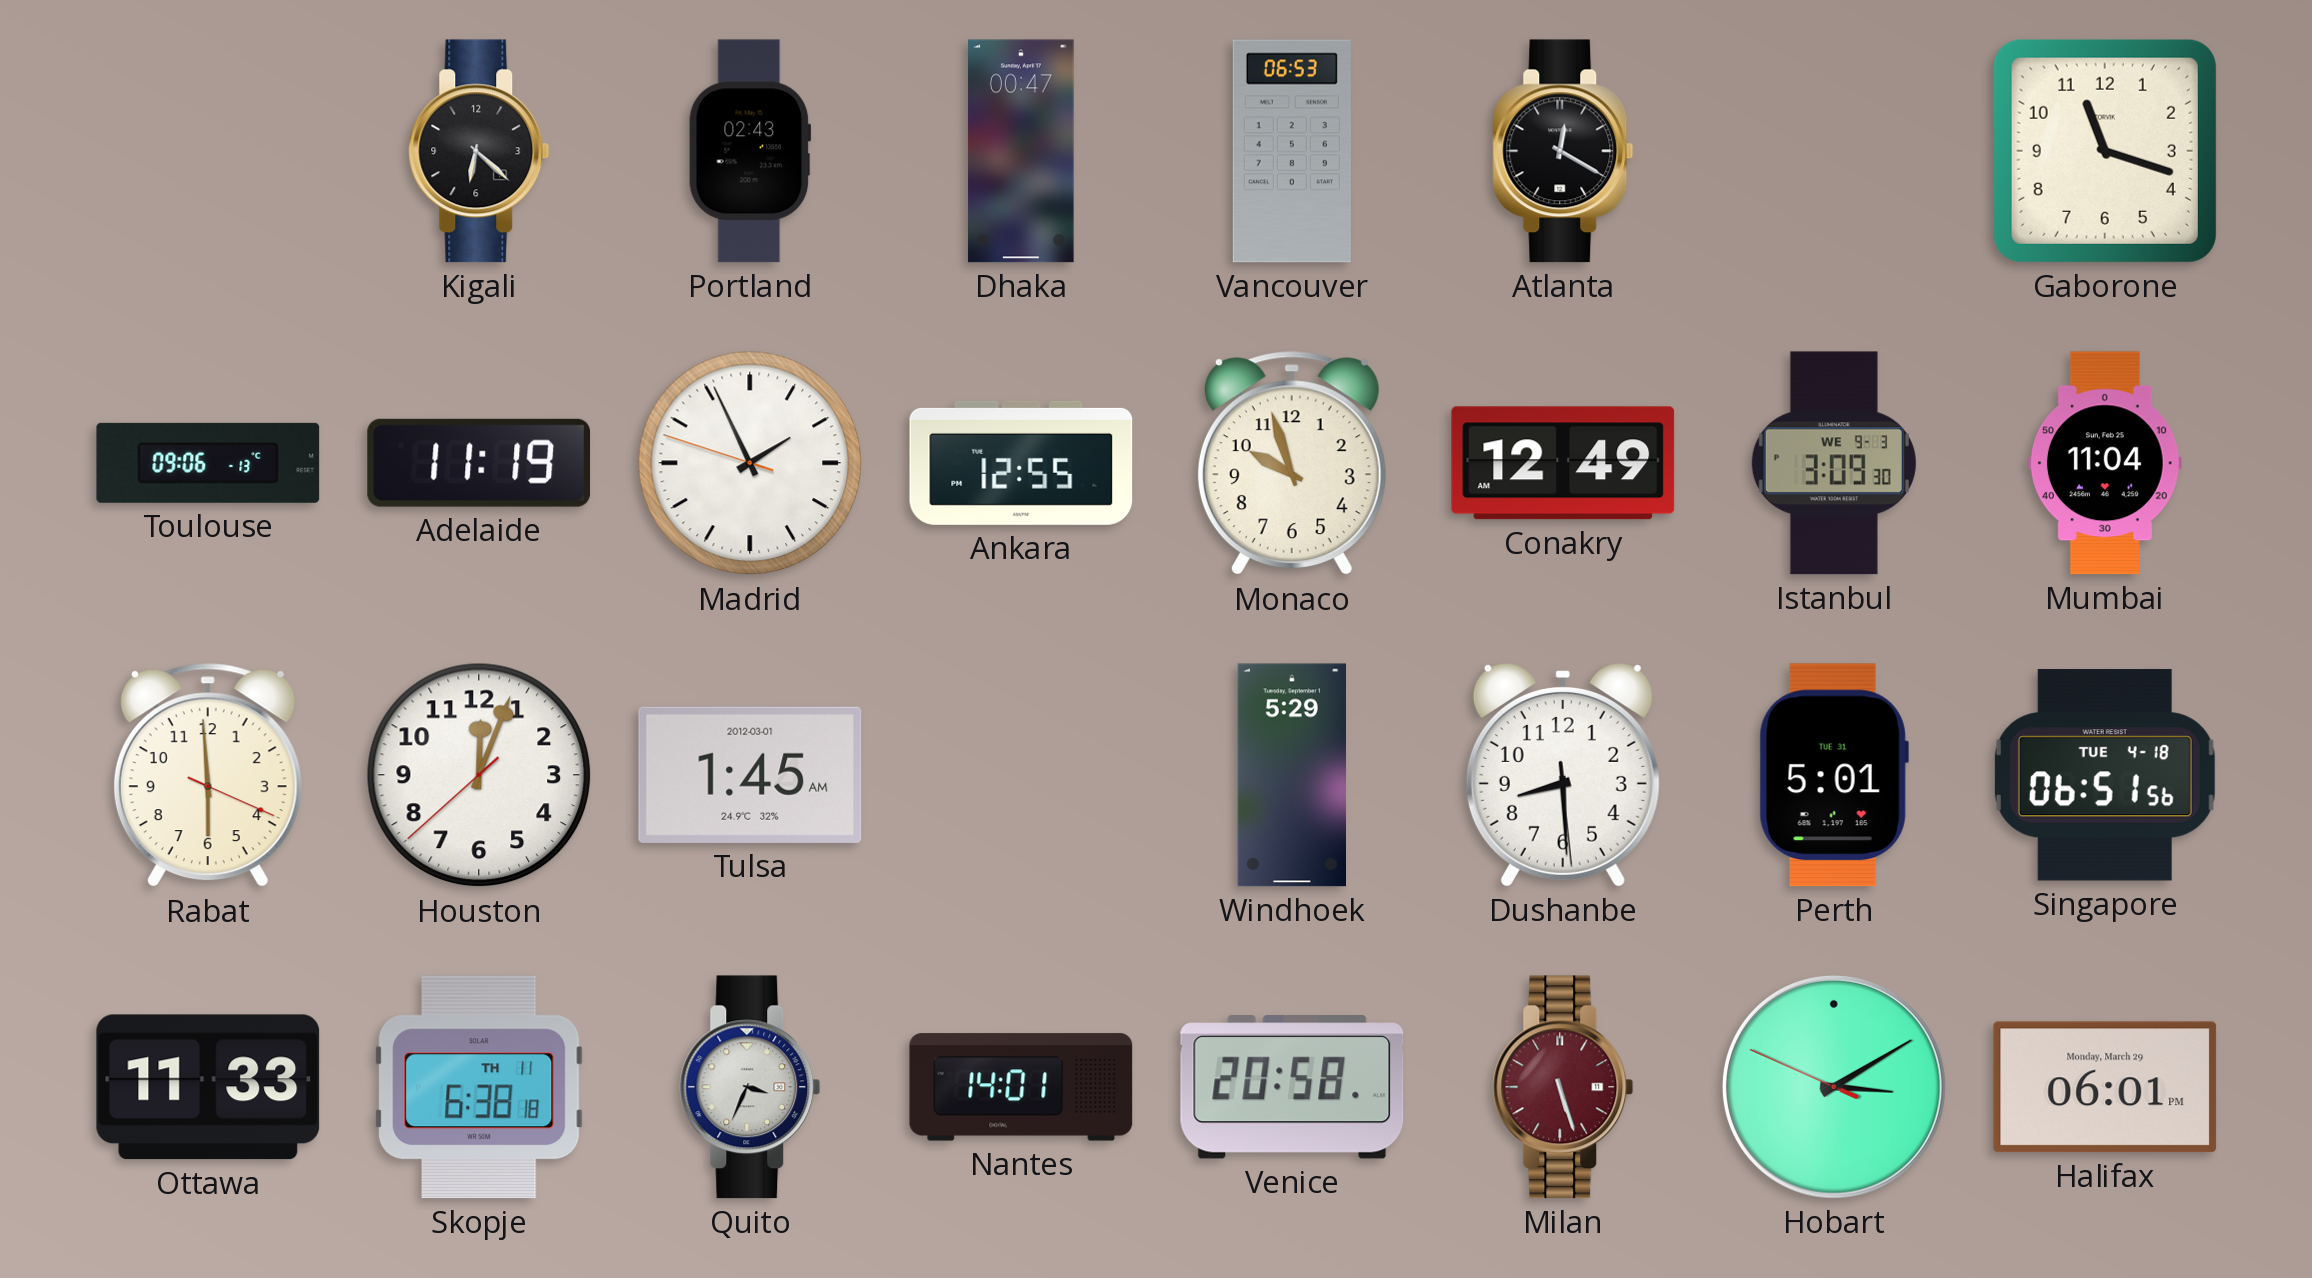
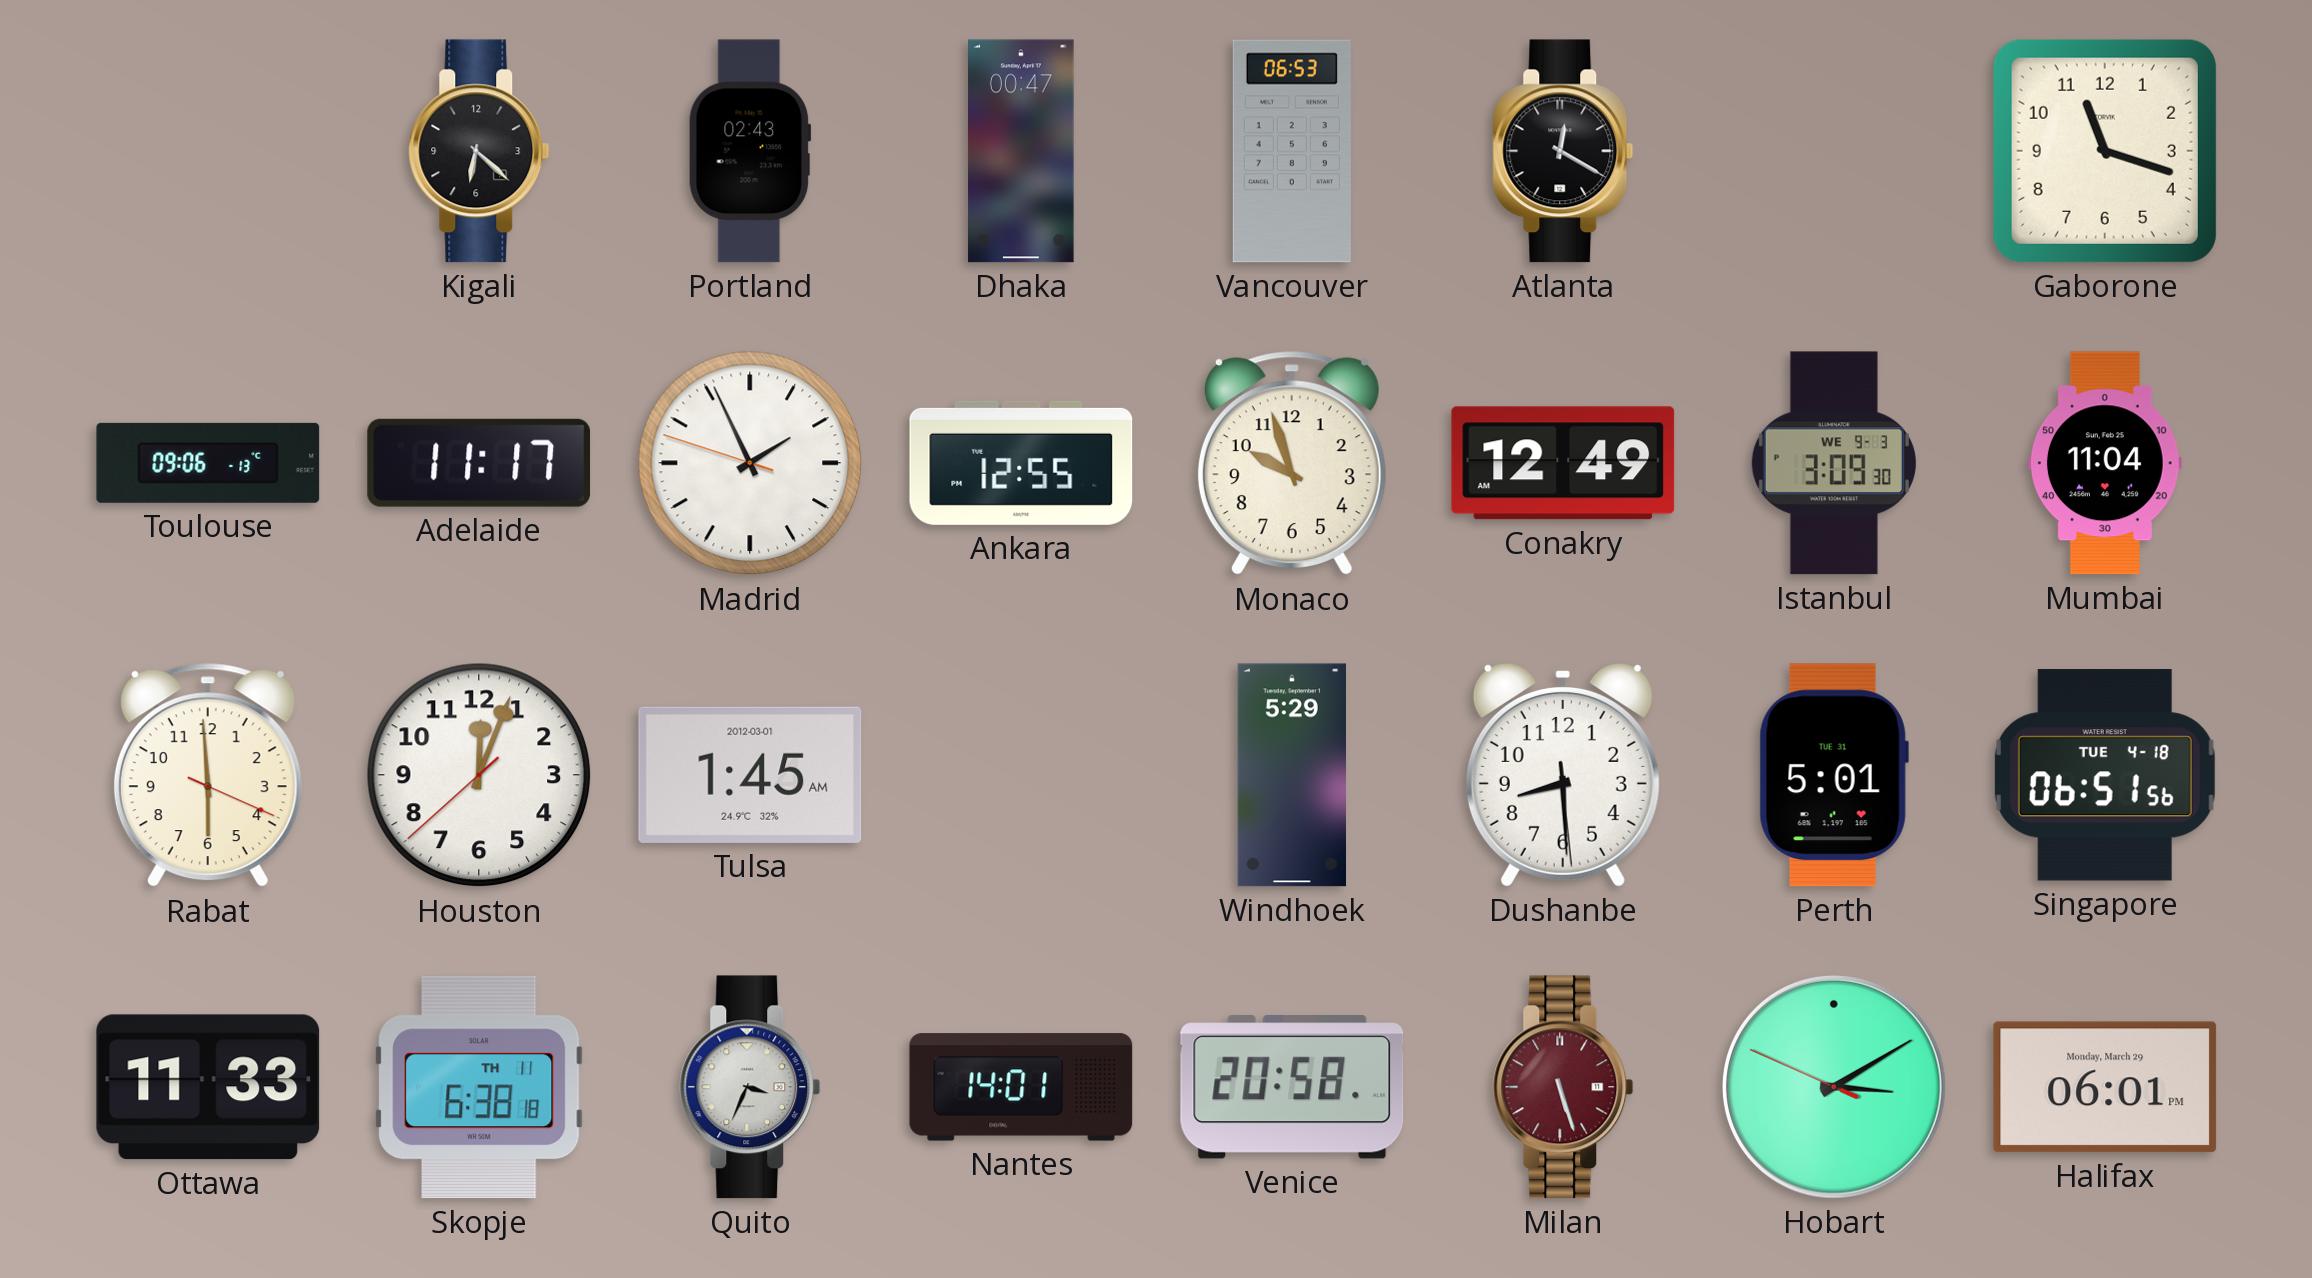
Adelaide: 11:19 -> 11:17
